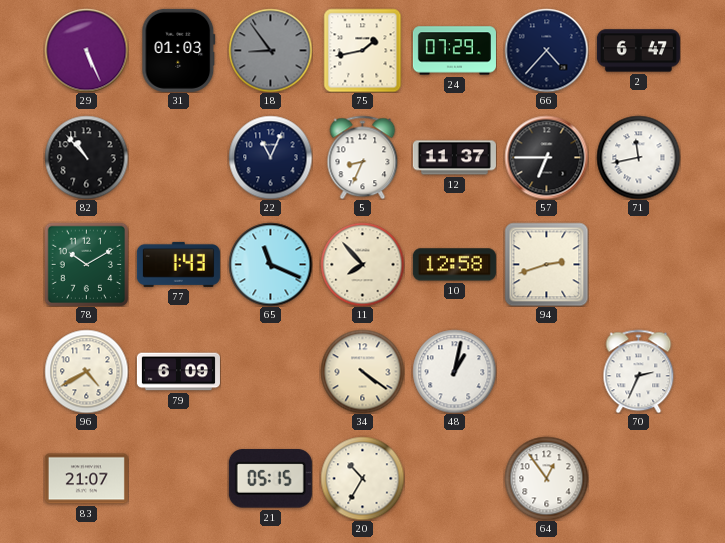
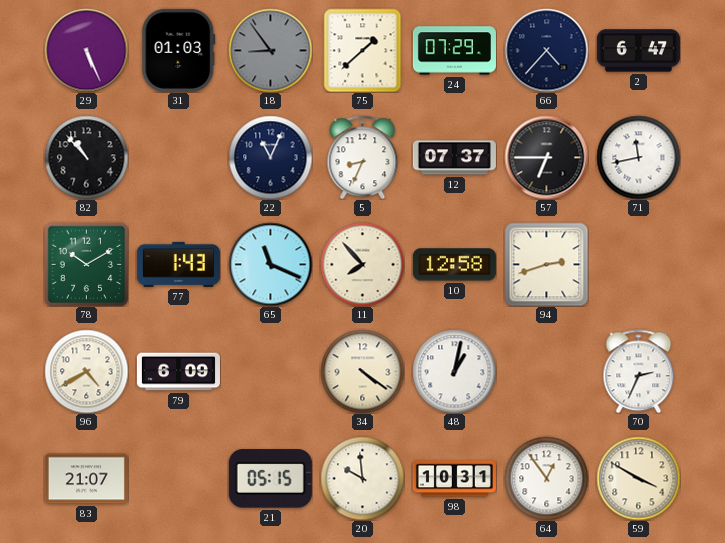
75: 1:43 -> 1:38
12: 11:37 -> 07:37
20: 10:35 -> 9:59
98: none -> 10:31
59: none -> 3:50
